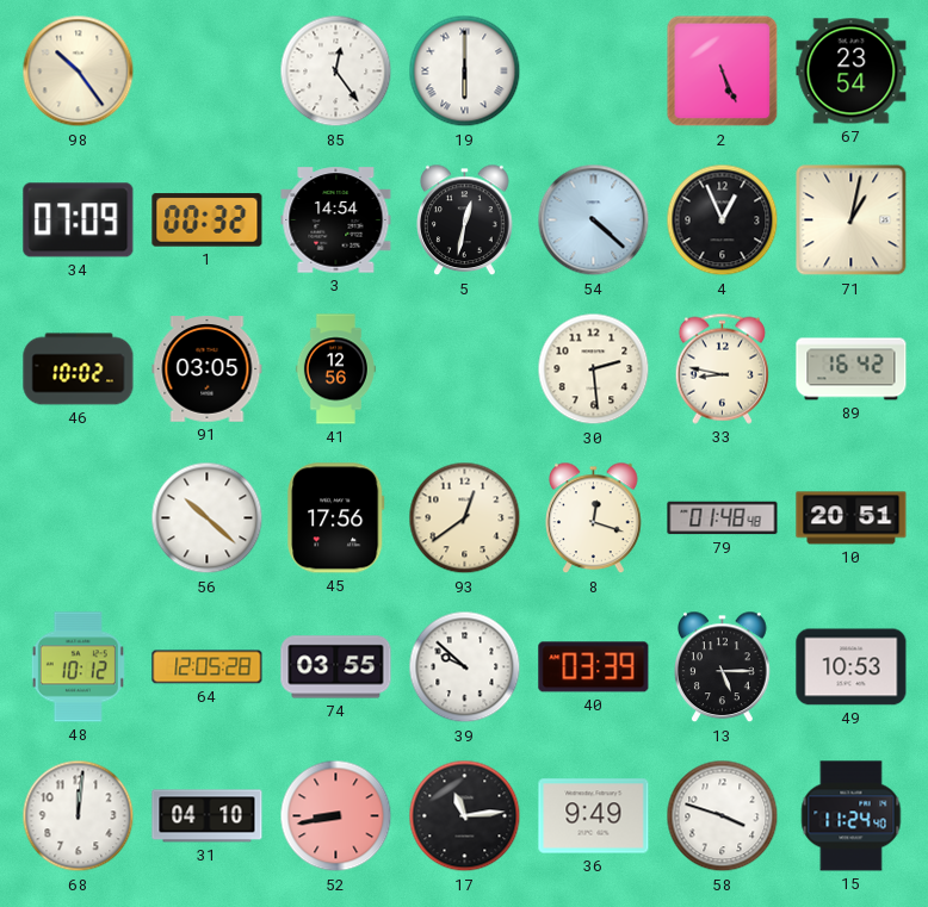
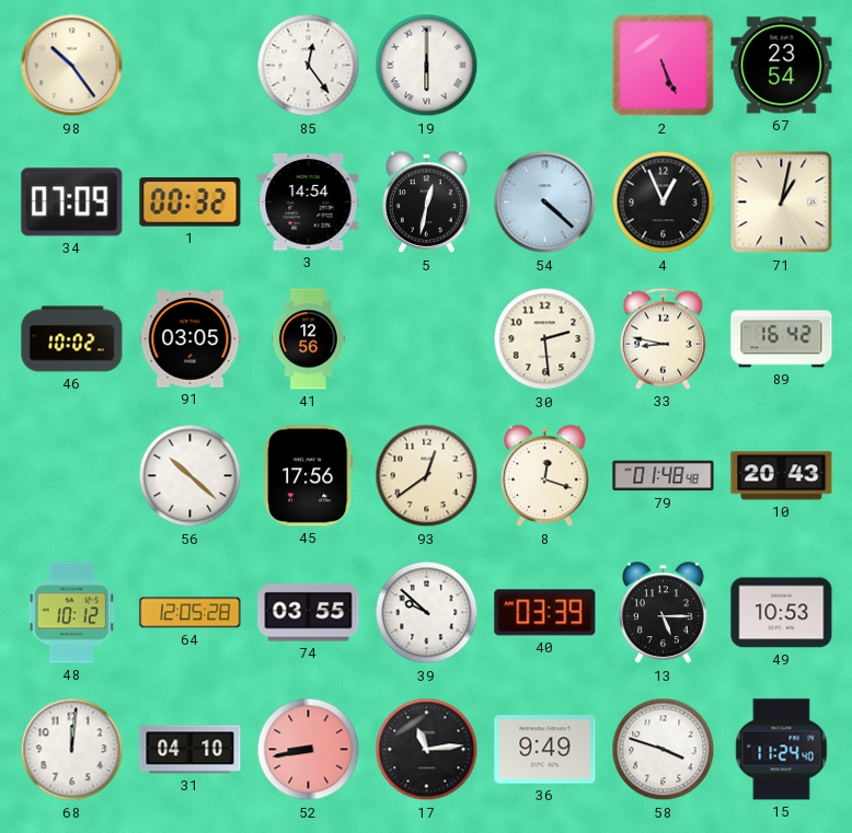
10: 20:51 -> 20:43
